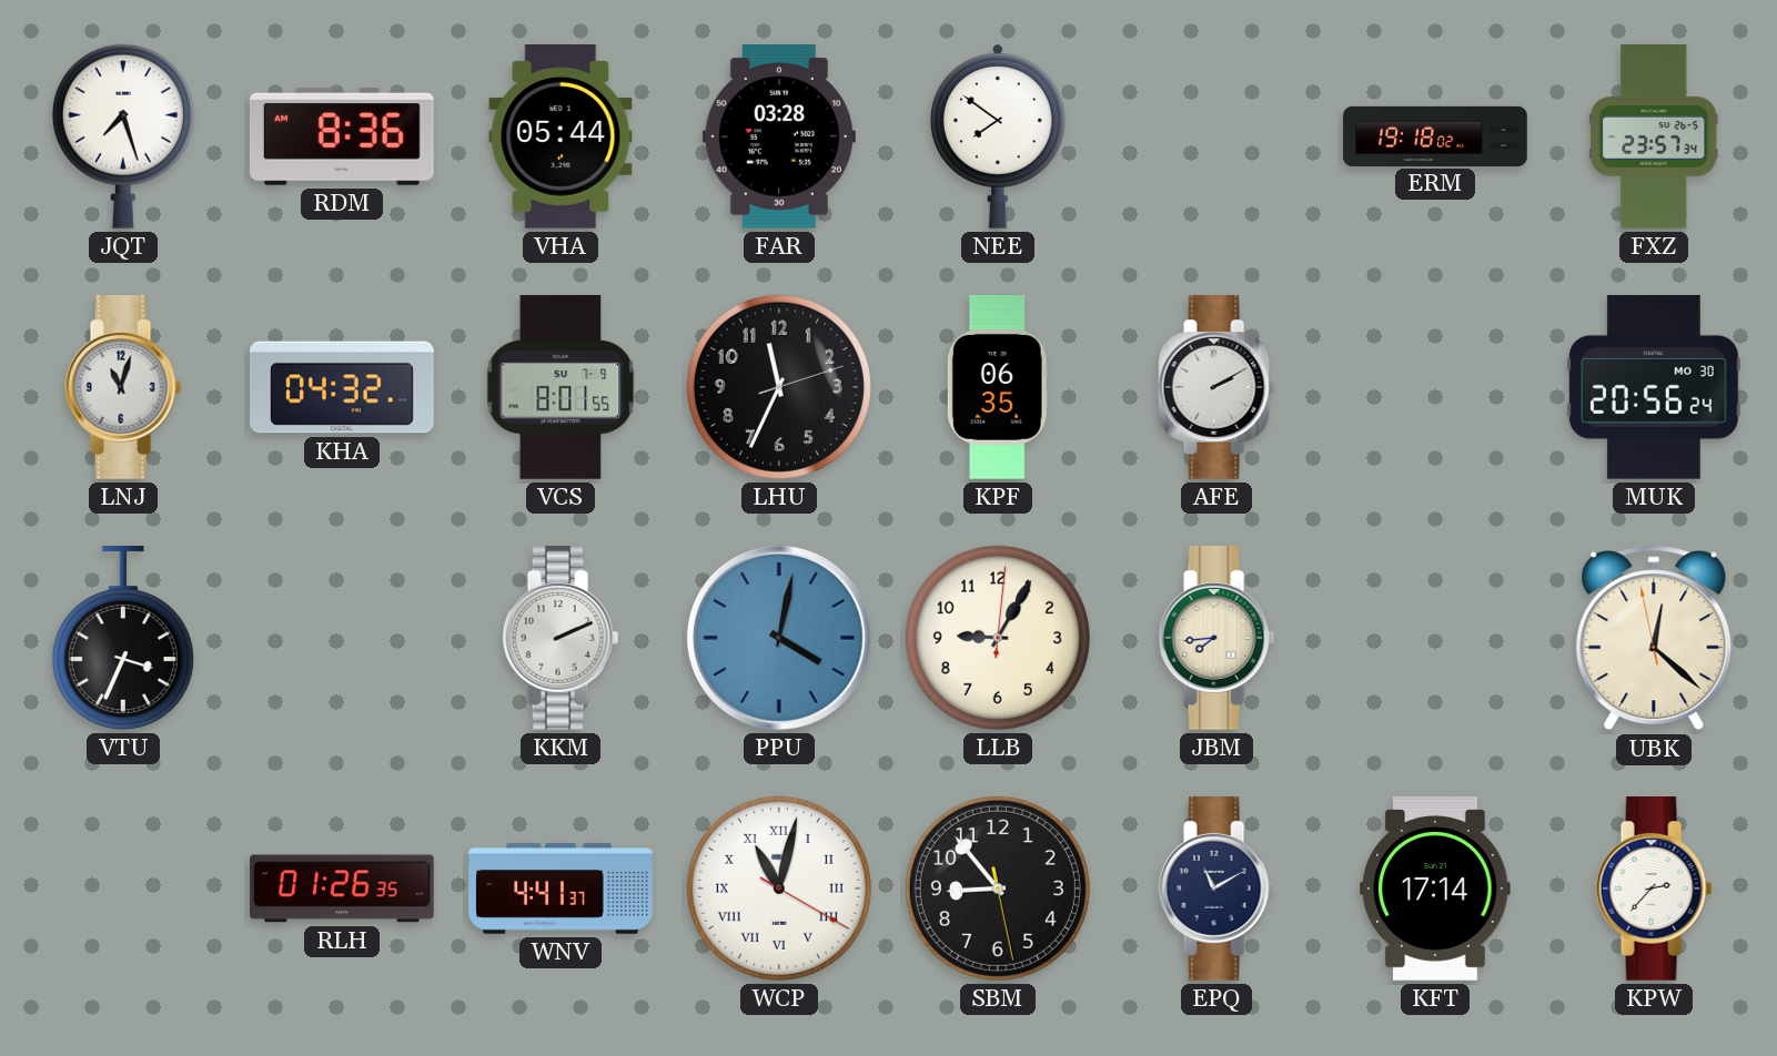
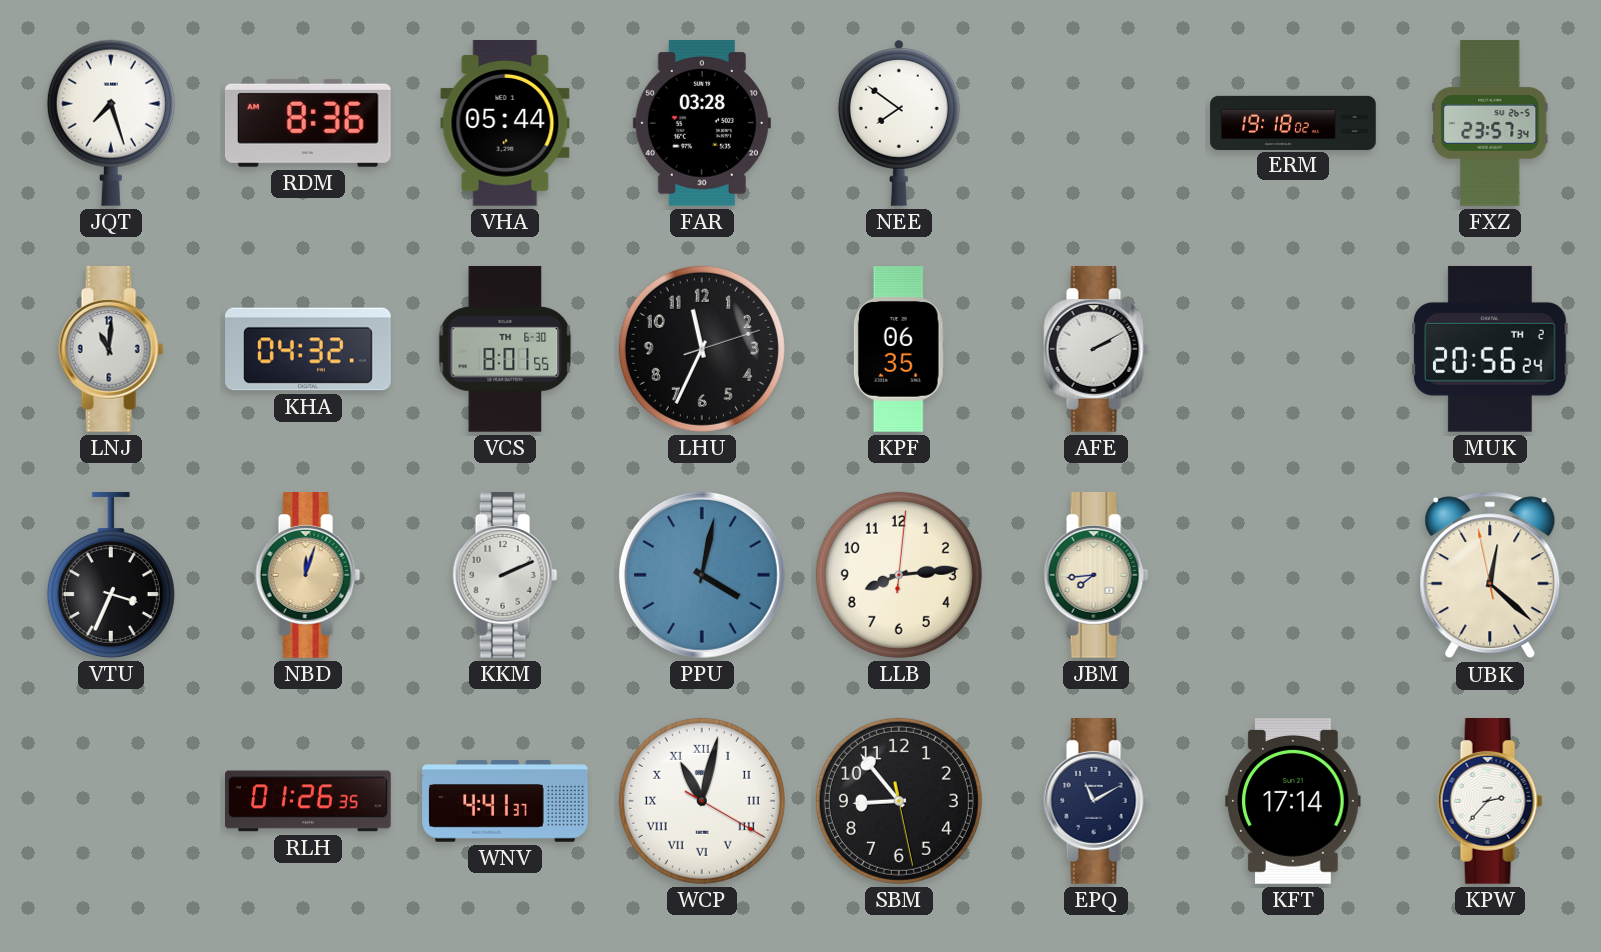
LNJ: 11:03 -> 11:01
VCS date: SU 7-9 -> TH 6-30
MUK date: MO 30 -> TH 2
NBD: none -> 12:03
LLB: 9:05 -> 8:14
